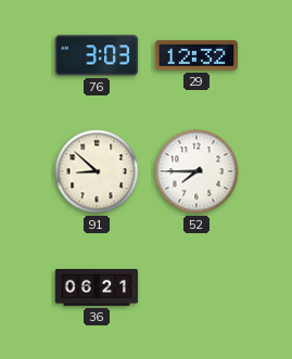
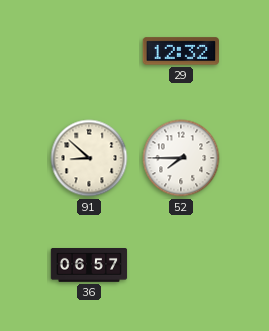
76: 3:03 -> none
36: 06:21 -> 06:57
